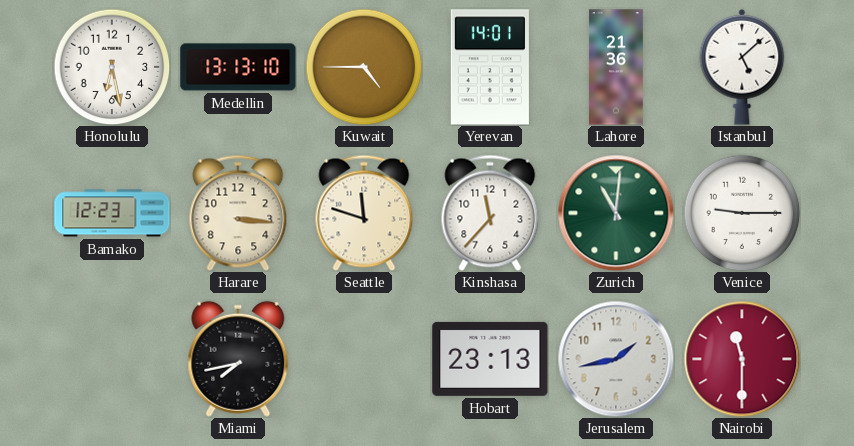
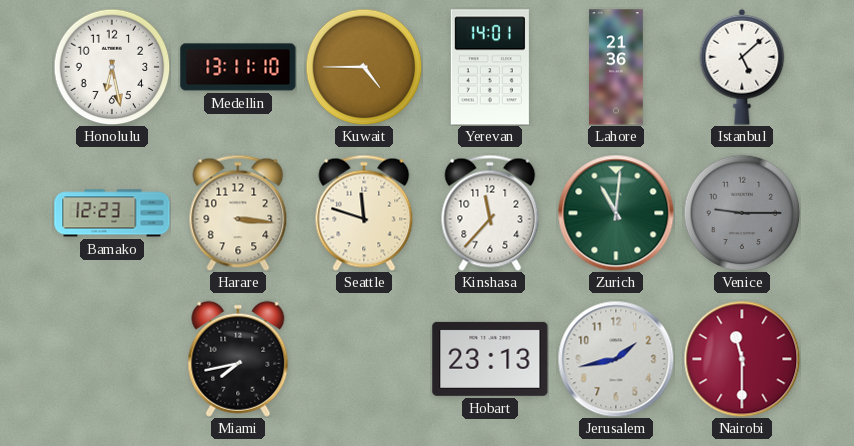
Medellin: 13:13 -> 13:11
Venice dial: white -> grey
